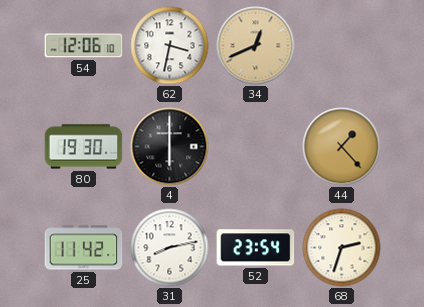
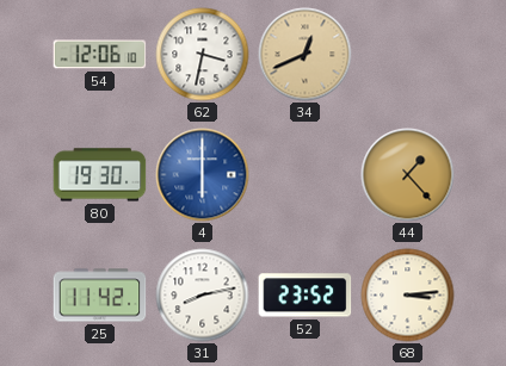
4 dial: black -> blue
52: 23:54 -> 23:52
68: 2:33 -> 3:14
